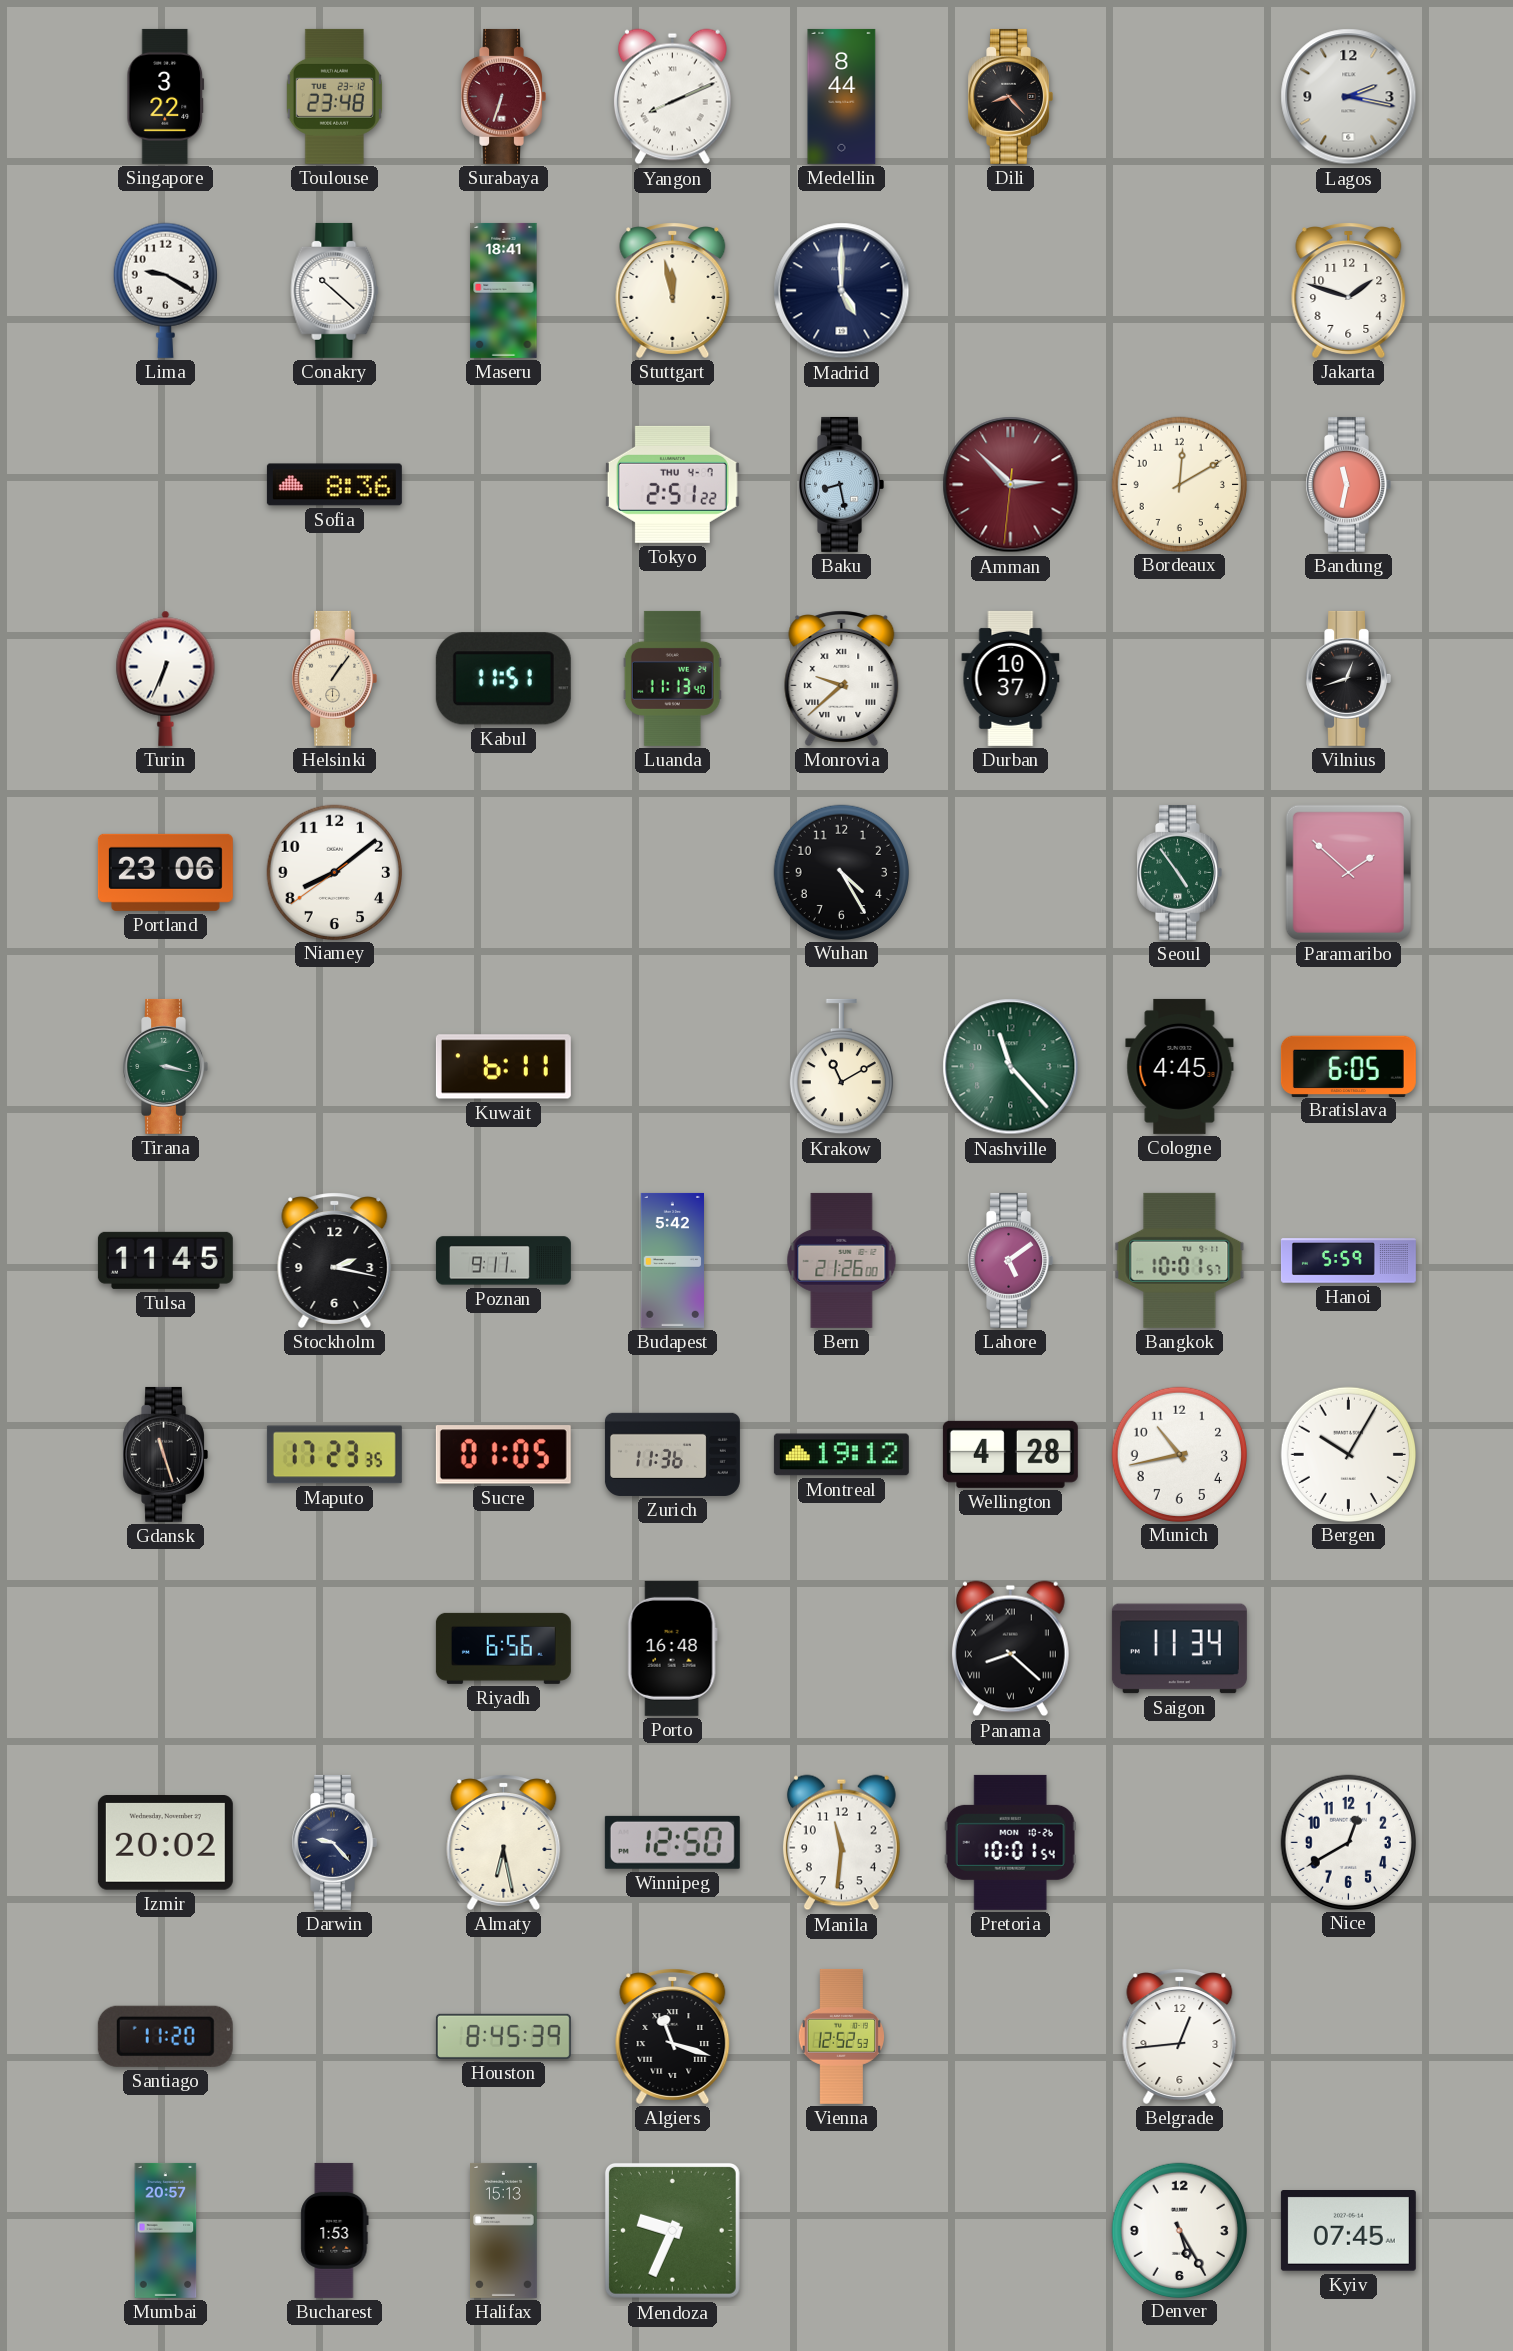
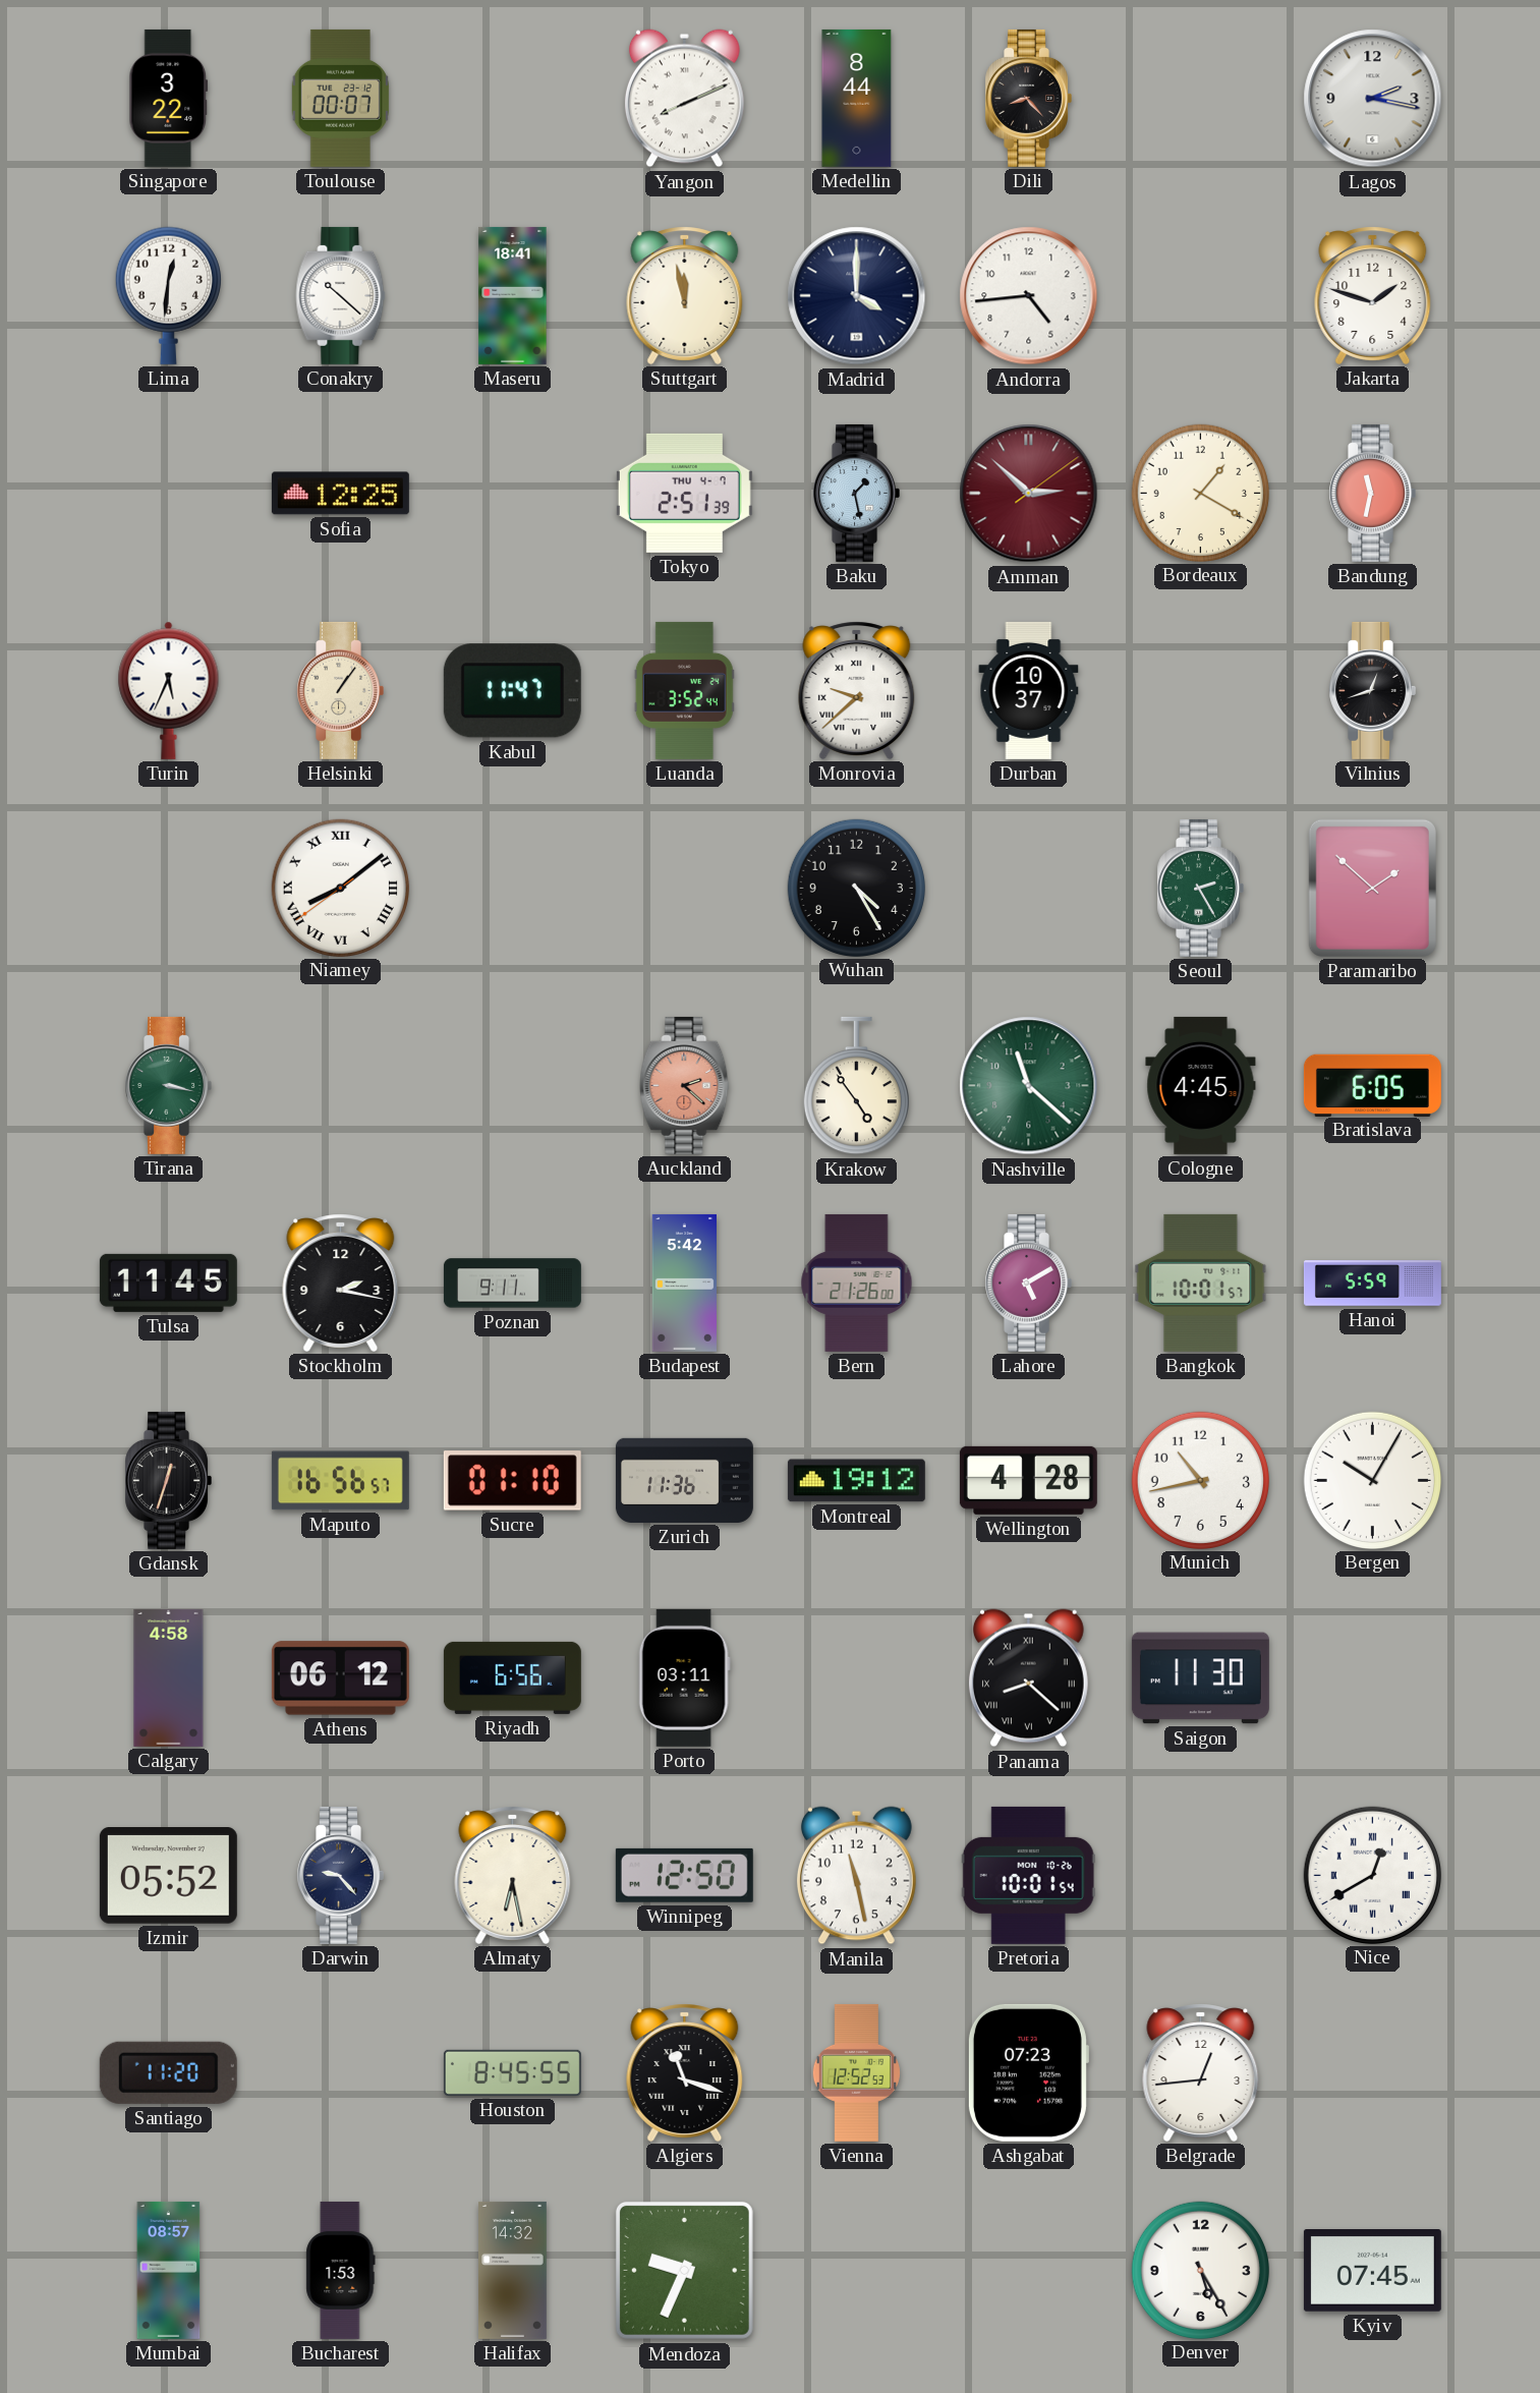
Toulouse: 23:48 -> 00:07
Surabaya: 6:33 -> none
Lima: 9:20 -> 12:31
Madrid: 5:00 -> 4:00
Andorra: none -> 4:44
Sofia: 8:36 -> 12:25
Tokyo: 2:51:22 -> 2:51:39
Baku: 8:28 -> 1:28
Amman: 2:52:31 -> 2:52:09
Bordeaux: 12:10 -> 1:20
Turin: 6:34 -> 5:34
Kabul: 11:51 -> 11:47
Luanda: 11:13 -> 3:52
Portland: 23:06 -> none
Niamey numerals: Arabic -> Roman
Seoul: 4:54 -> 2:25
Kuwait: 6:11 -> none
Auckland: none -> 2:22
Krakow: 11:10 -> 4:54
Nashville: 11:23 -> 11:22
Lahore: 5:09 -> 5:10
Gdansk: 11:27 -> 12:33
Maputo: 17:23 -> 16:56
Sucre: 01:05 -> 01:10
Calgary: none -> 4:58
Athens: none -> 06:12
Porto: 16:48 -> 03:11
Saigon: 11:34 -> 11:30
Izmir: 20:02 -> 05:52
Manila: 11:31 -> 11:28
Nice numerals: Arabic -> Roman
Houston: 8:45:39 -> 8:45:55
Ashgabat: none -> 07:23
Mumbai: 20:57 -> 08:57
Halifax: 15:13 -> 14:32
